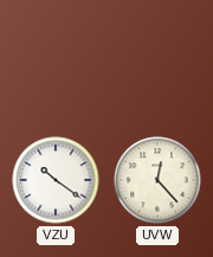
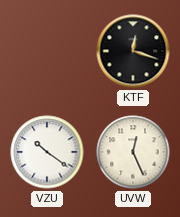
KTF: none -> 12:18
UVW: 12:23 -> 12:26
